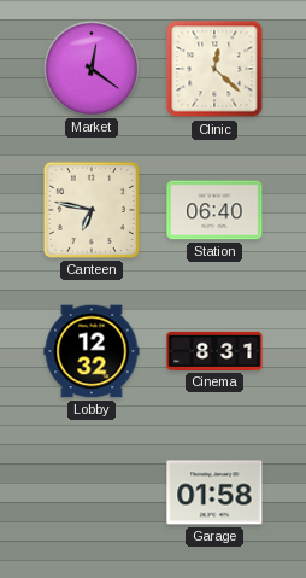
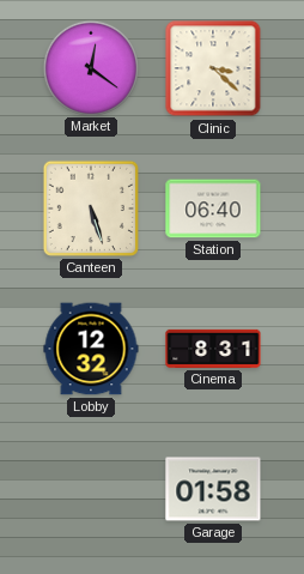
Clinic: 12:22 -> 3:22
Canteen: 6:47 -> 5:27
